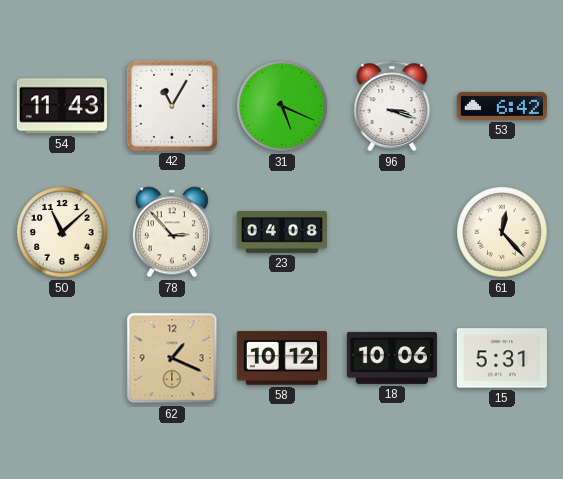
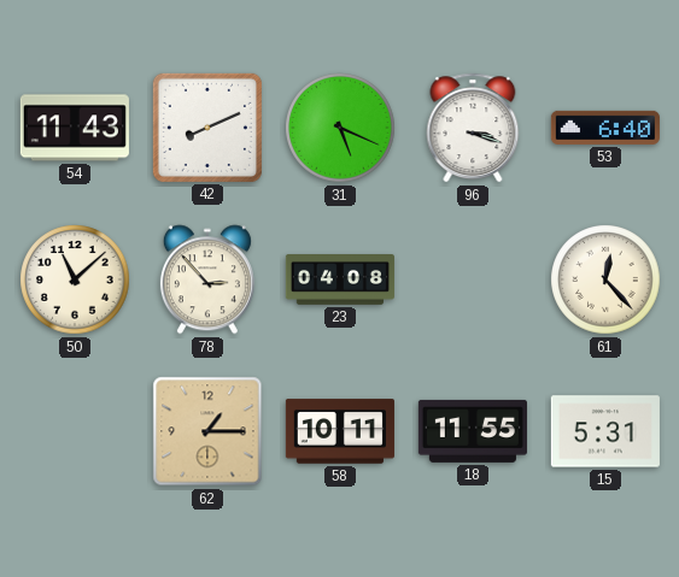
42: 11:05 -> 8:11
53: 6:42 -> 6:40
62: 1:19 -> 1:15
58: 10:12 -> 10:11
18: 10:06 -> 11:55
